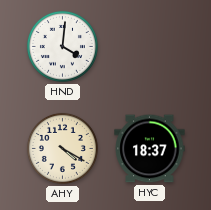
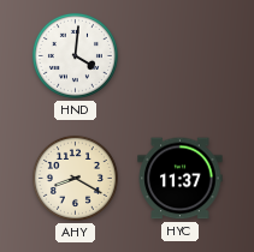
AHY: 4:20 -> 8:20
HYC: 18:37 -> 11:37
